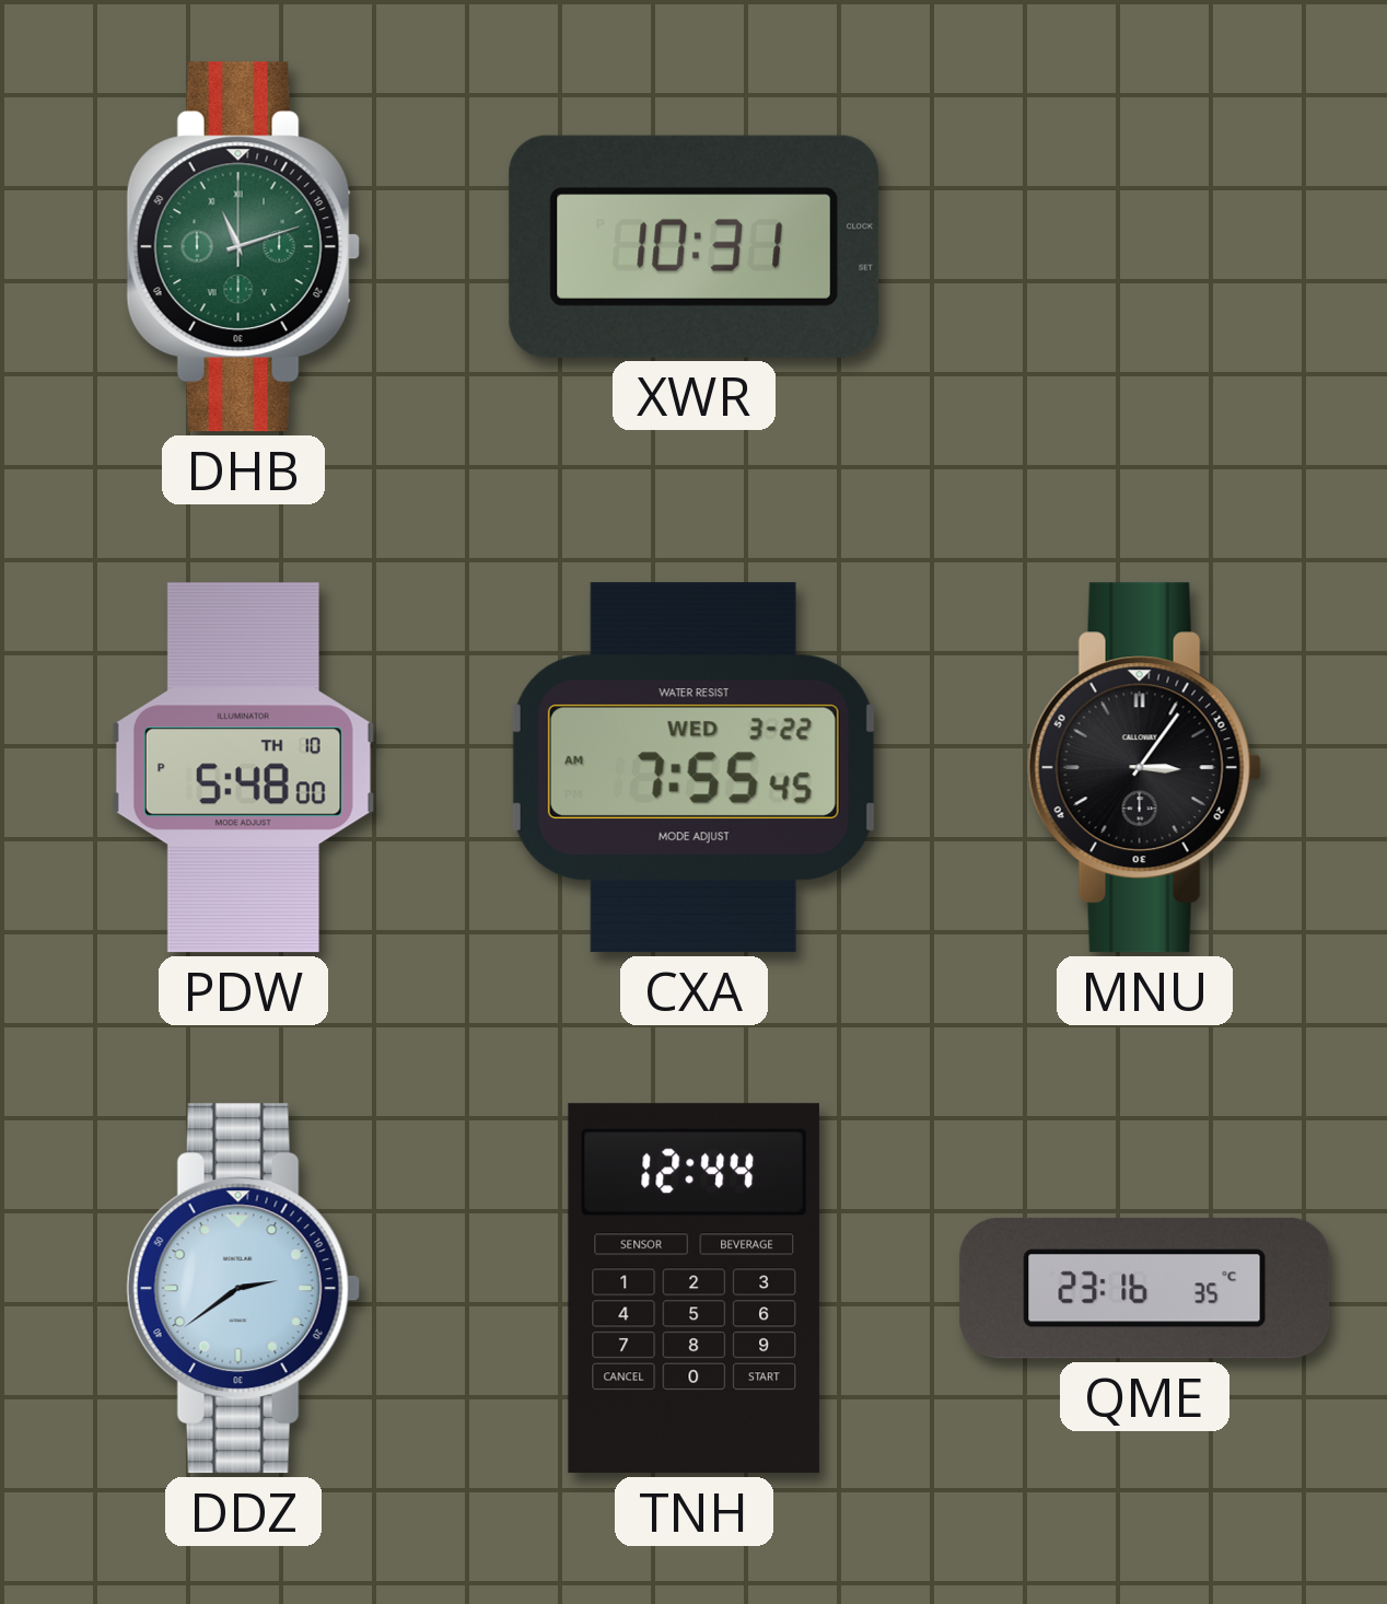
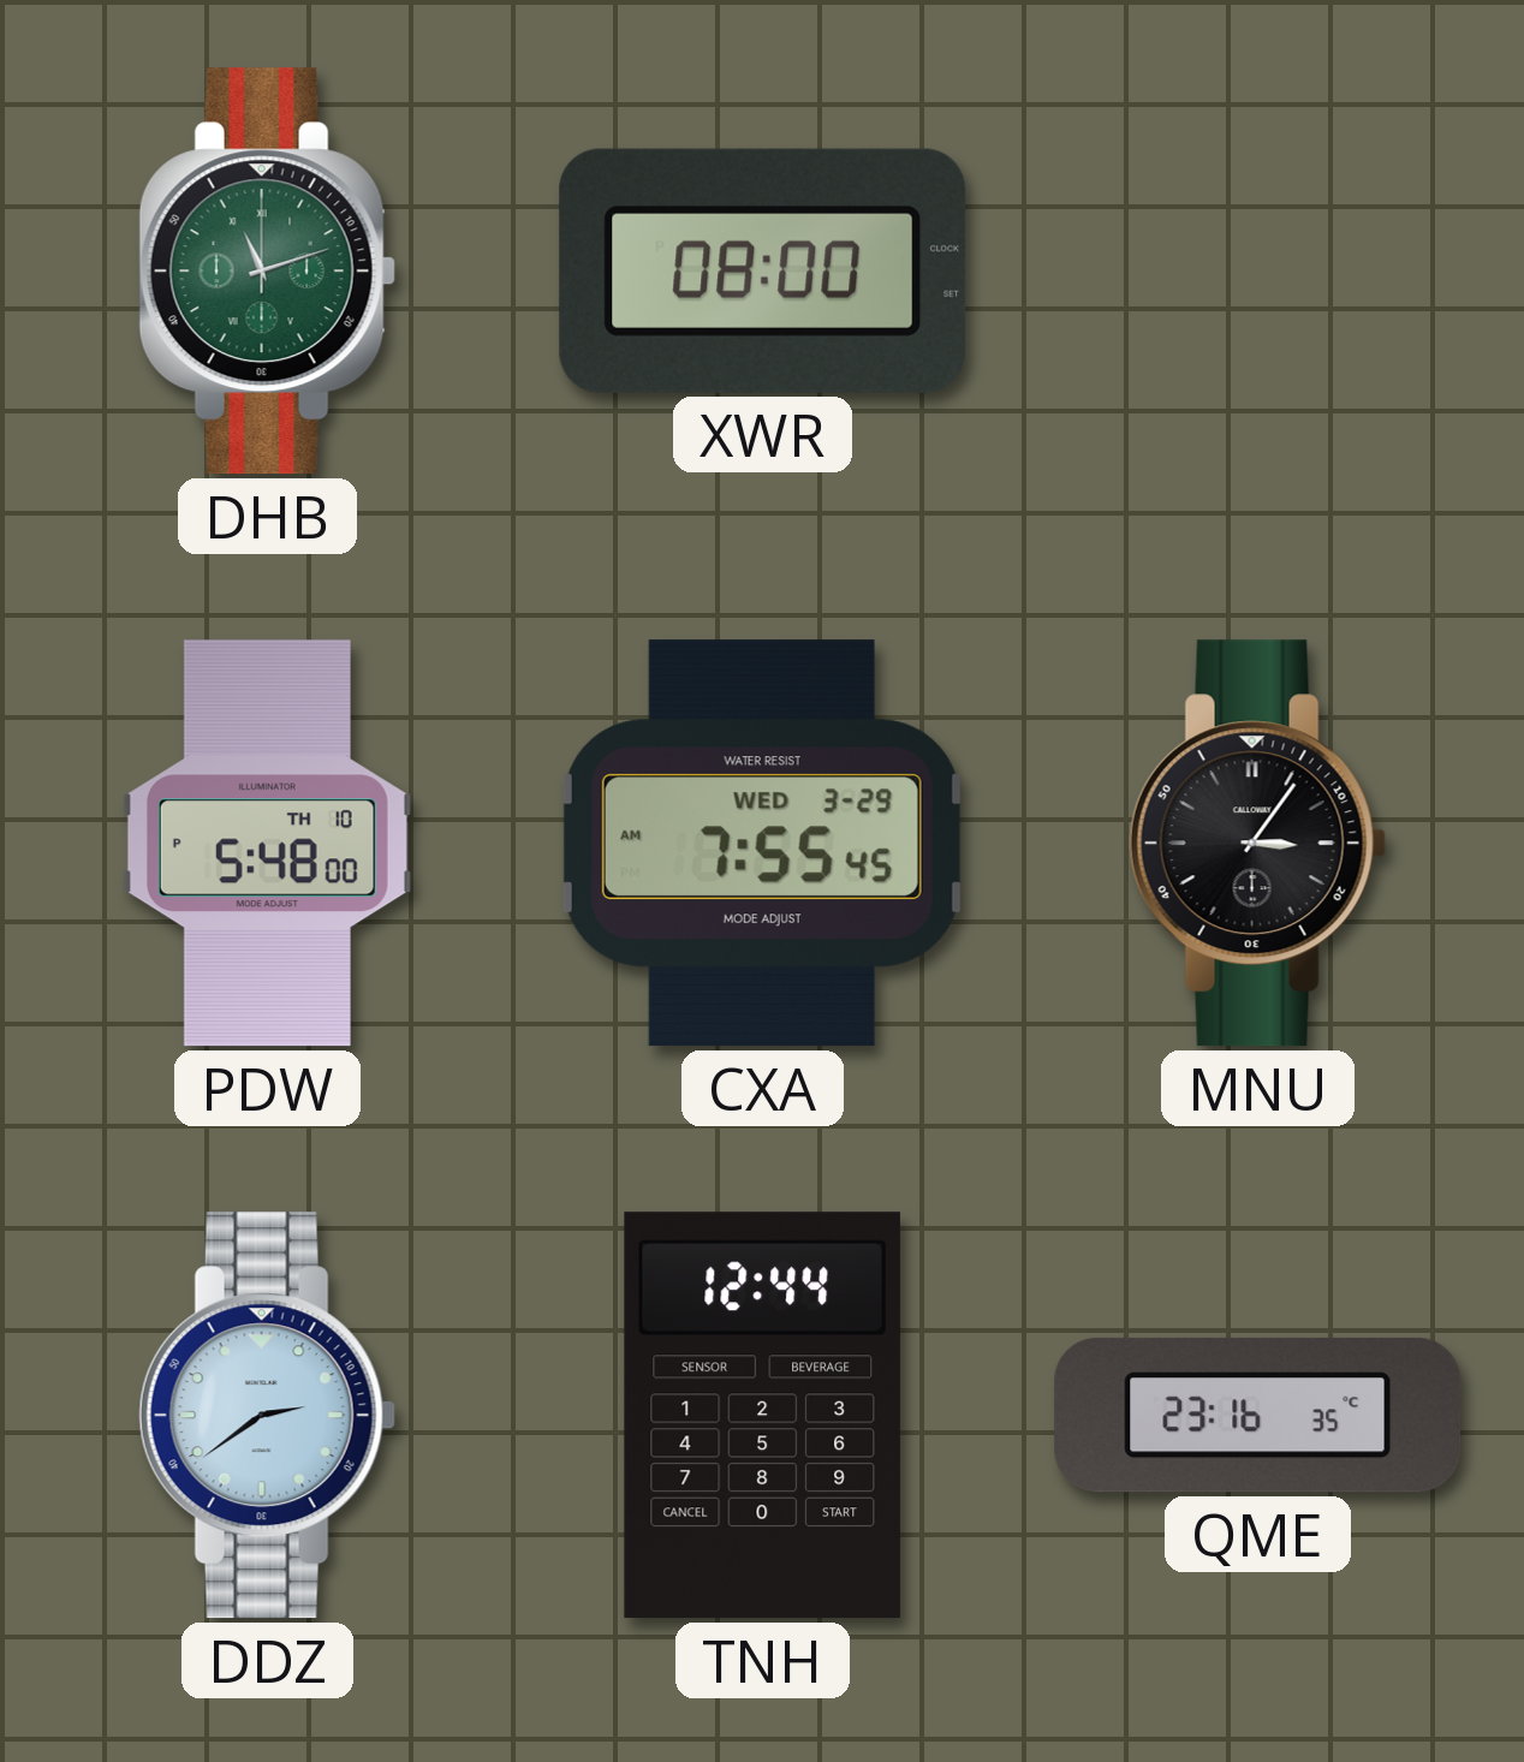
XWR: 10:31 -> 08:00
CXA date: WED 3-22 -> WED 3-29
